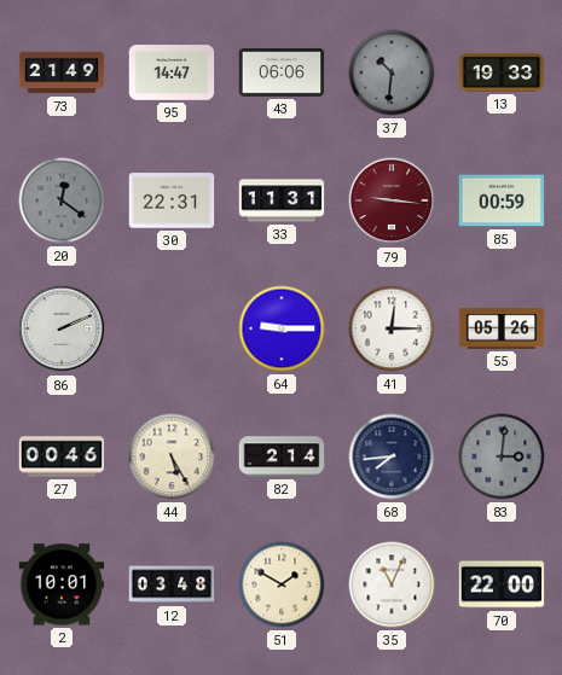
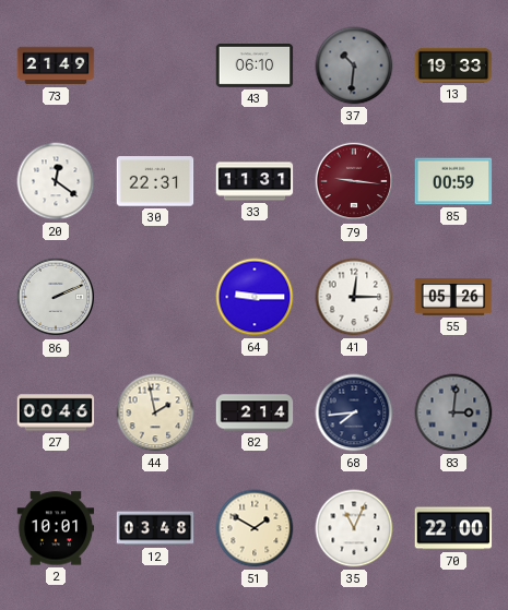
95: 14:47 -> none
43: 06:06 -> 06:10
20 dial: grey -> white
44: 5:25 -> 1:58
